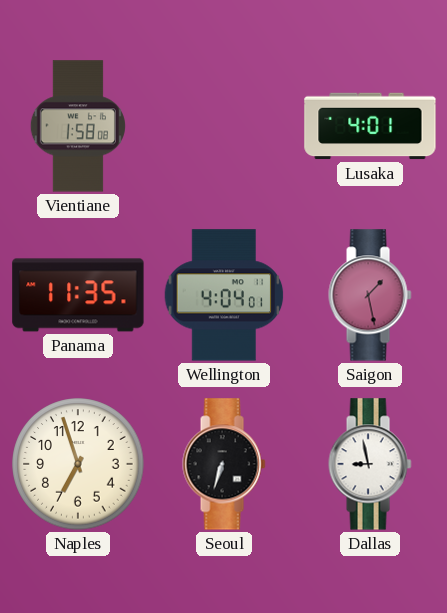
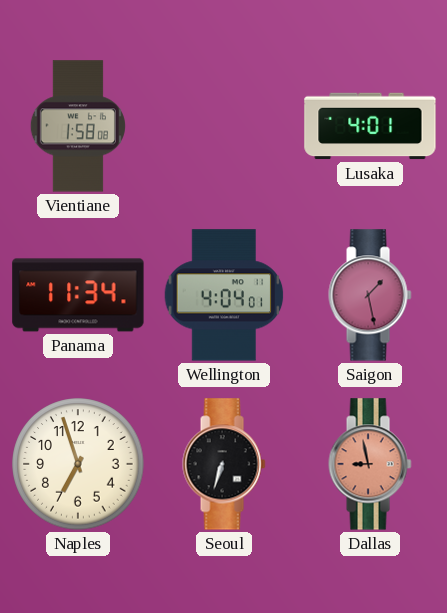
Panama: 11:35 -> 11:34
Dallas dial: white -> salmon
